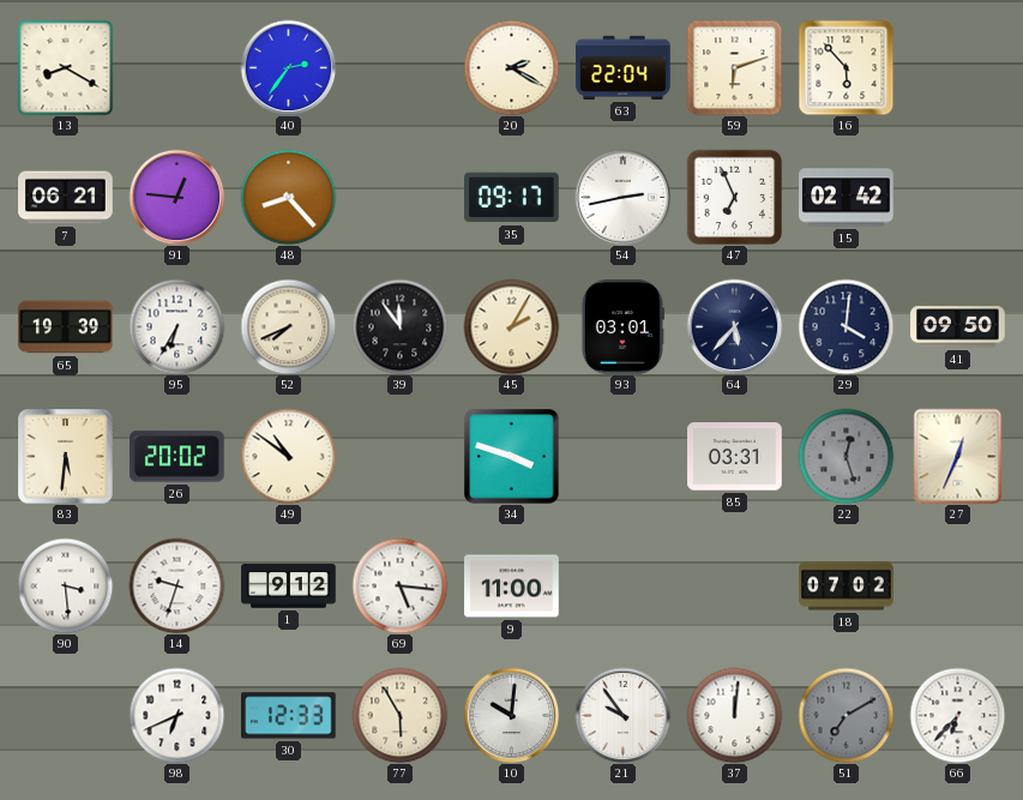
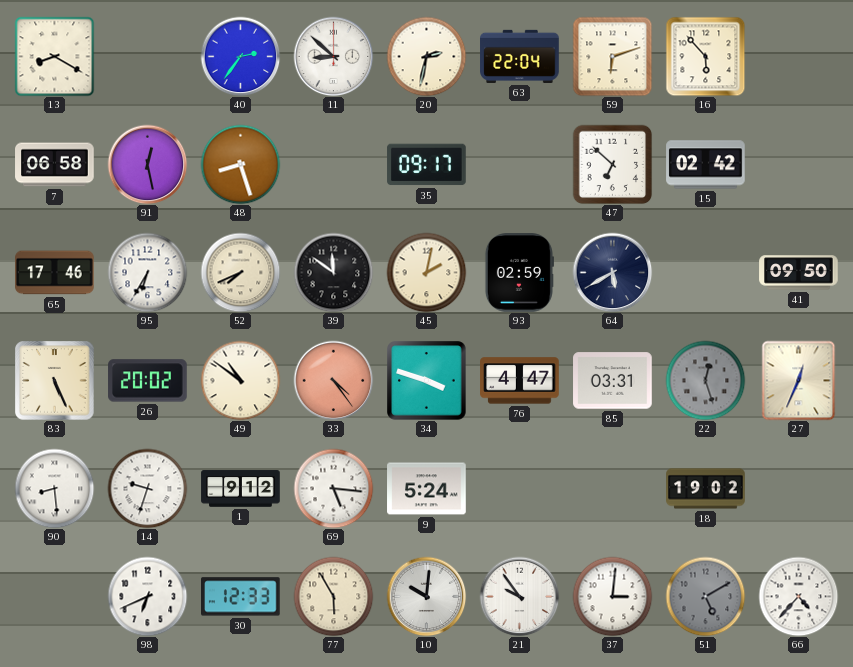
11: none -> 8:52
20: 2:20 -> 2:32
7: 06:21 -> 06:58
91: 12:46 -> 12:28
48: 8:23 -> 8:27
54: 2:43 -> none
47: 6:56 -> 6:52
65: 19:39 -> 17:46
39: 11:54 -> 11:51
45: 2:05 -> 2:02
93: 03:01 -> 02:59
64: 5:37 -> 5:40
29: 4:01 -> none
83: 5:31 -> 5:26
33: none -> 4:24
76: none -> 4:47
90: 3:29 -> 8:29
9: 11:00 -> 5:24
18: 07:02 -> 19:02
37: 12:01 -> 3:01
51: 7:10 -> 5:10
66: 6:37 -> 4:37
